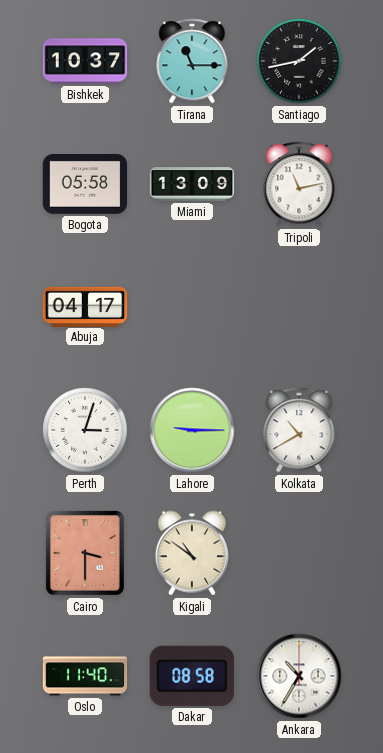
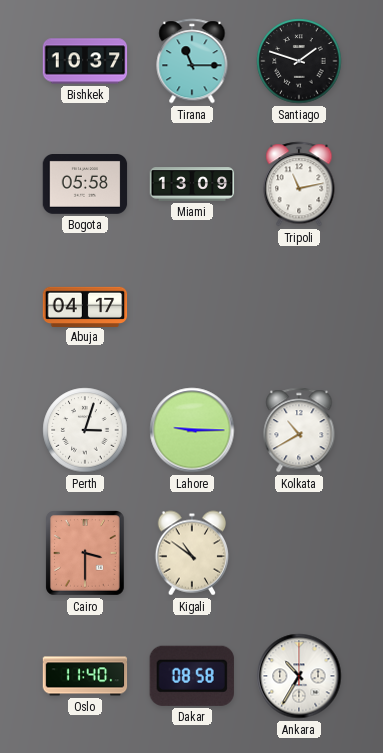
Santiago: 1:43 -> 1:48
